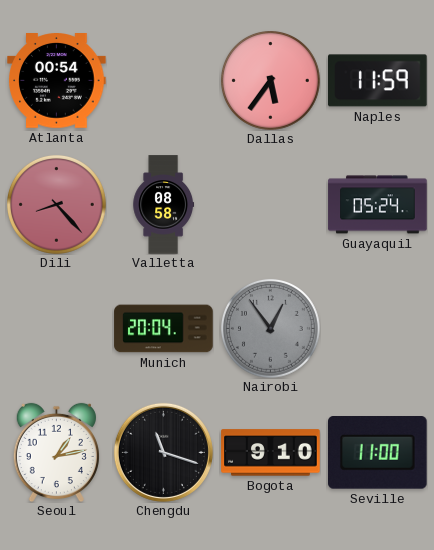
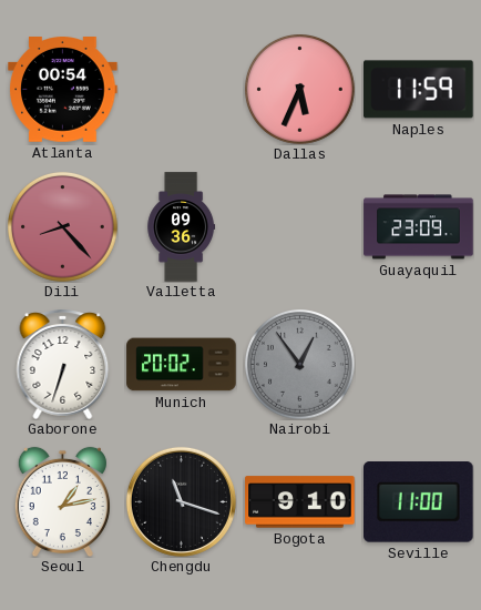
Dallas: 5:36 -> 5:34
Valletta: 08:58 -> 09:36
Guayaquil: 05:24 -> 23:09
Gaborone: none -> 6:33
Munich: 20:04 -> 20:02
